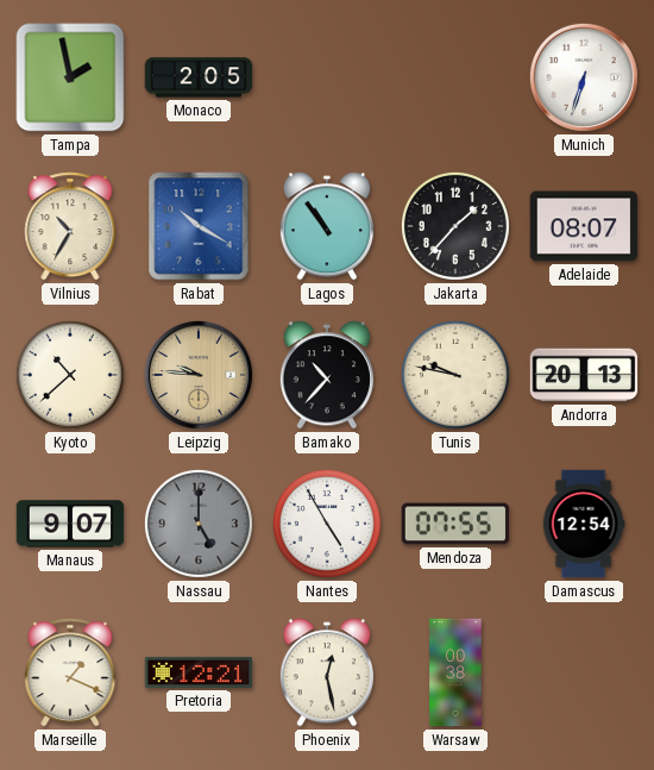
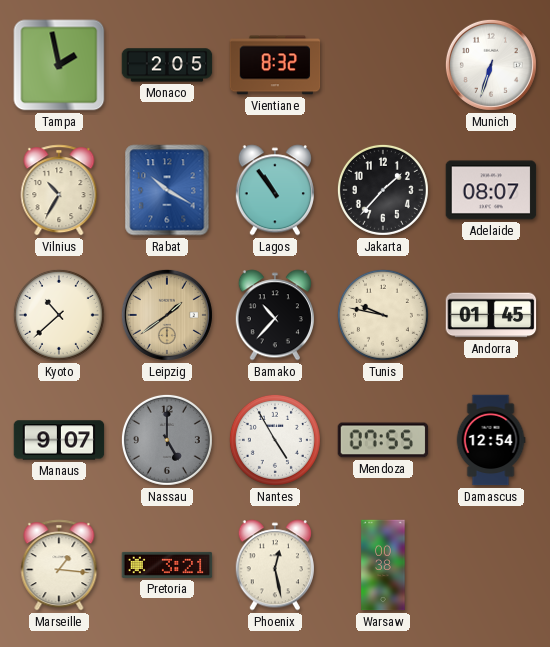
Vientiane: none -> 8:32
Leipzig: 9:46 -> 1:39
Andorra: 20:13 -> 01:45
Marseille: 1:19 -> 1:16
Pretoria: 12:21 -> 3:21
